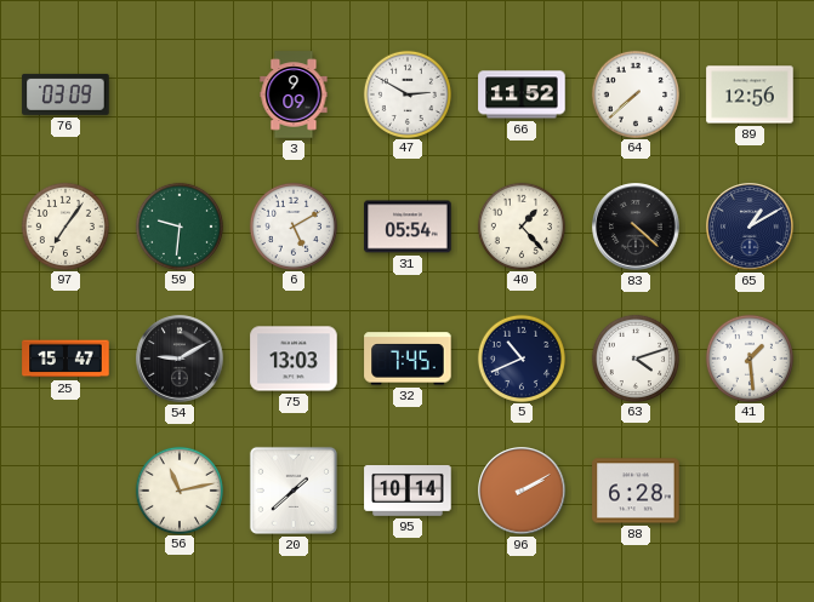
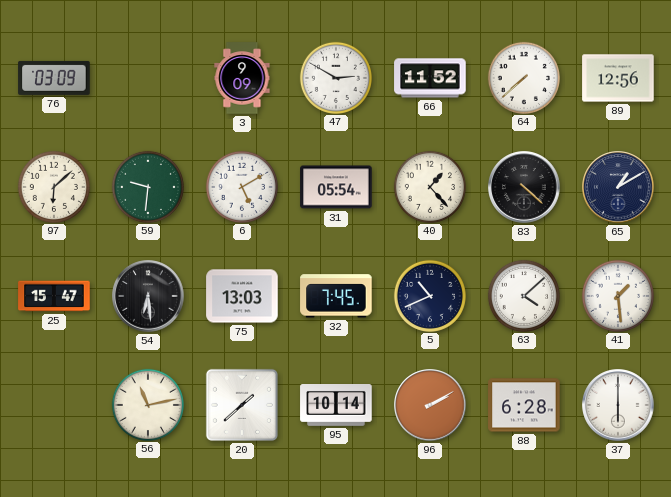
97: 7:06 -> 6:08
54: 9:10 -> 6:29
63: 4:12 -> 4:08
37: none -> 6:00
